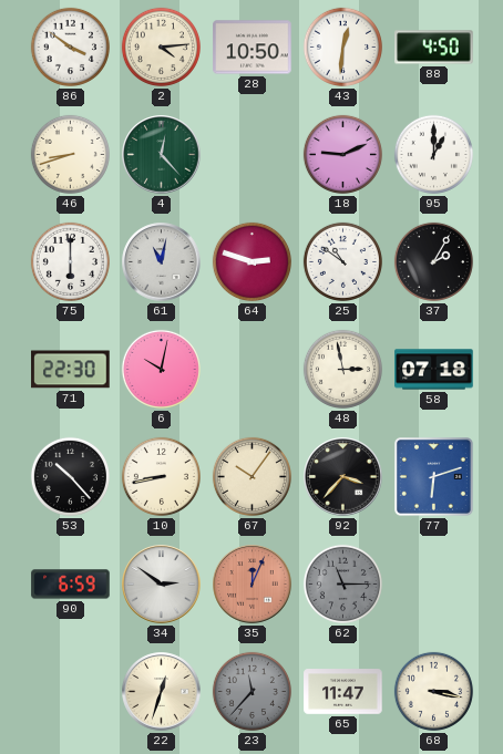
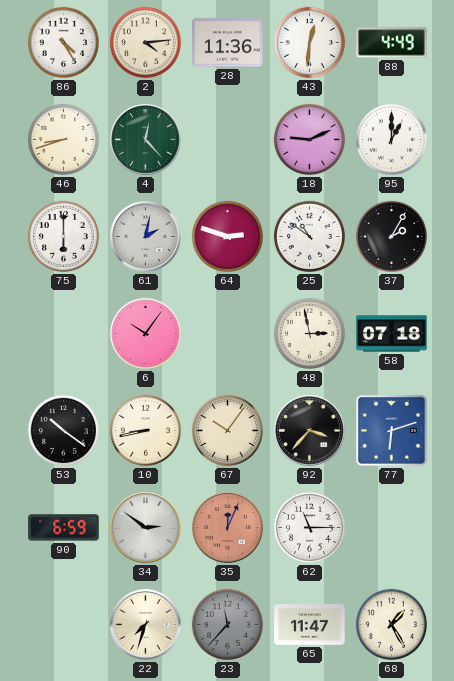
86: 3:51 -> 4:25
28: 10:50 -> 11:36
88: 4:50 -> 4:49
61: 11:02 -> 2:02
71: 22:30 -> none
6: 10:02 -> 10:06
53: 10:23 -> 10:21
62 dial: grey -> white
22: 12:33 -> 7:33
68: 3:17 -> 1:25
